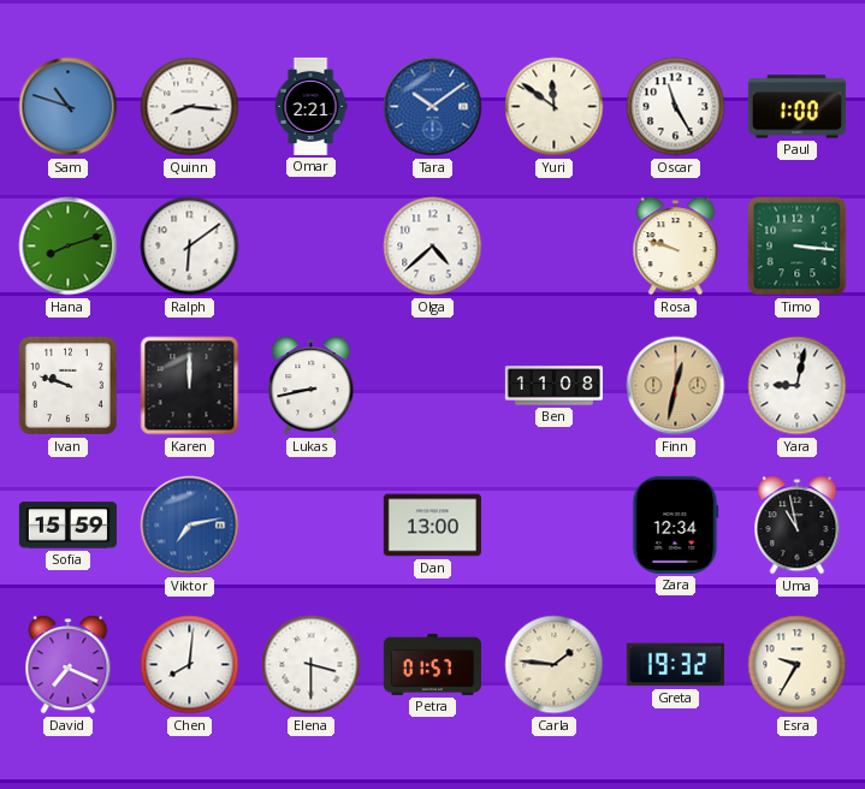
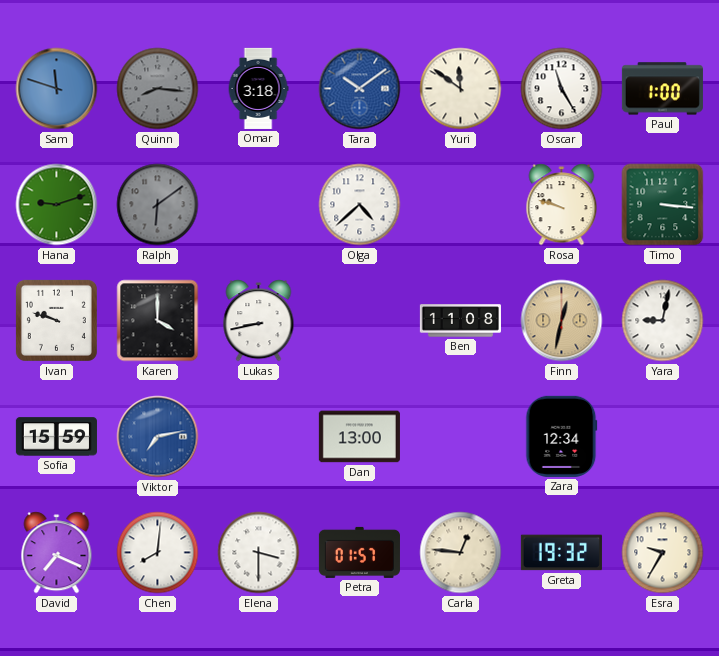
Sam: 10:48 -> 11:48
Quinn dial: white -> grey
Omar: 2:21 -> 3:18
Hana: 8:12 -> 9:12
Ralph dial: white -> grey
Karen: 12:00 -> 4:00
Uma: 10:58 -> none
Carla: 1:46 -> 12:46
